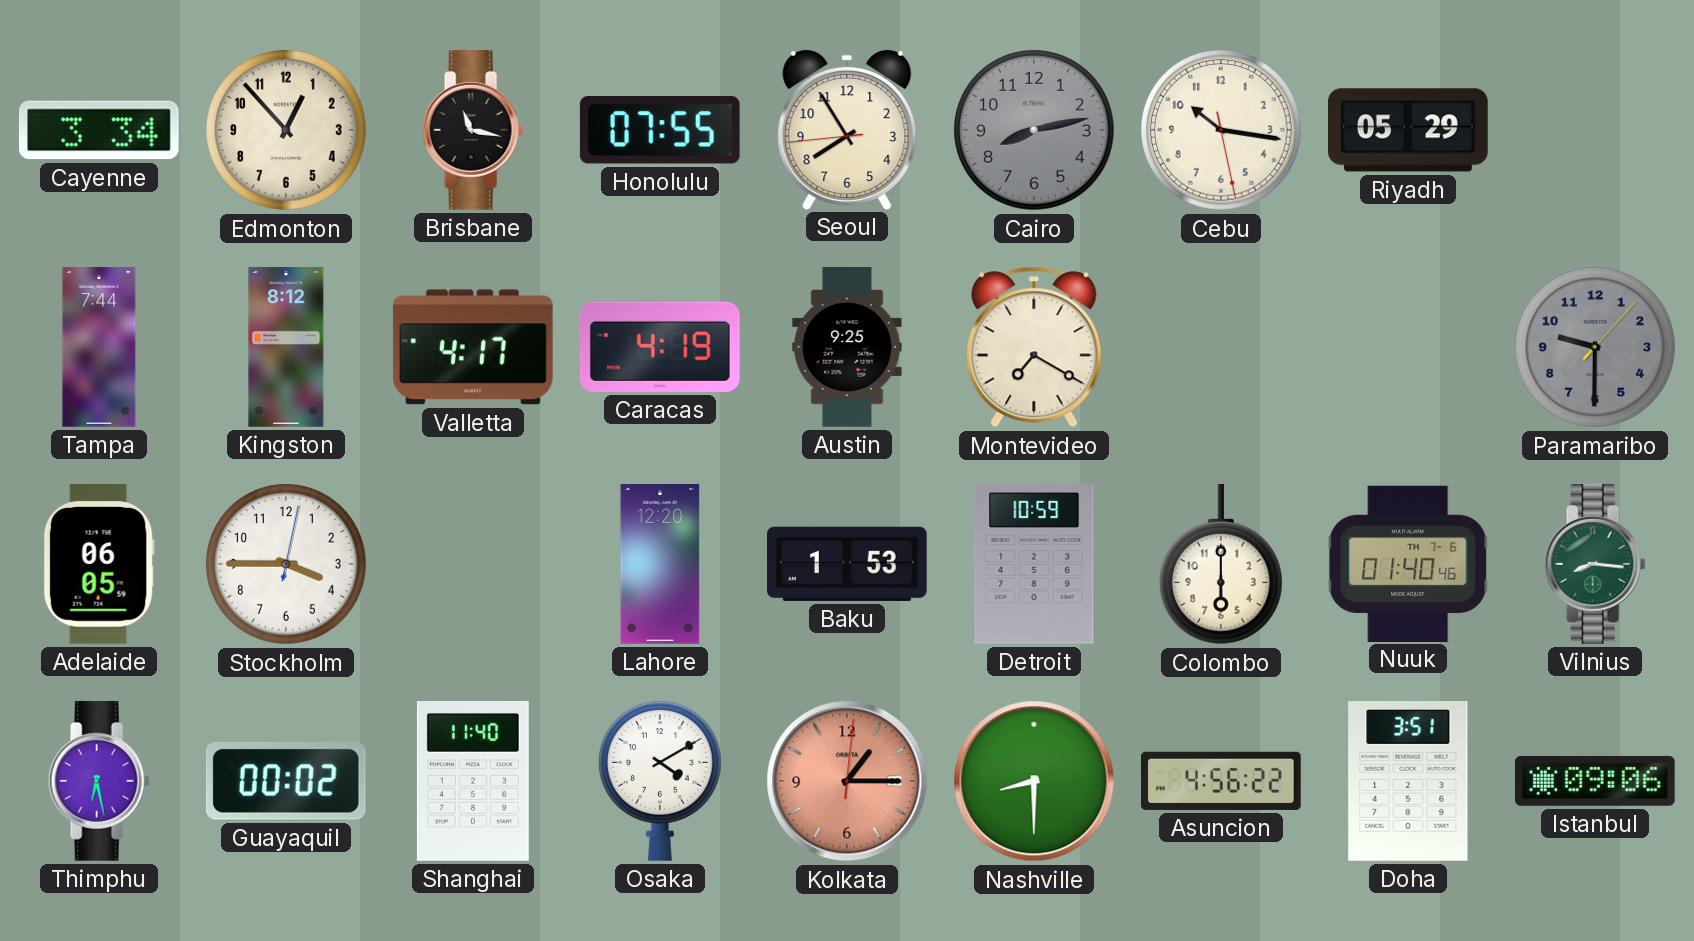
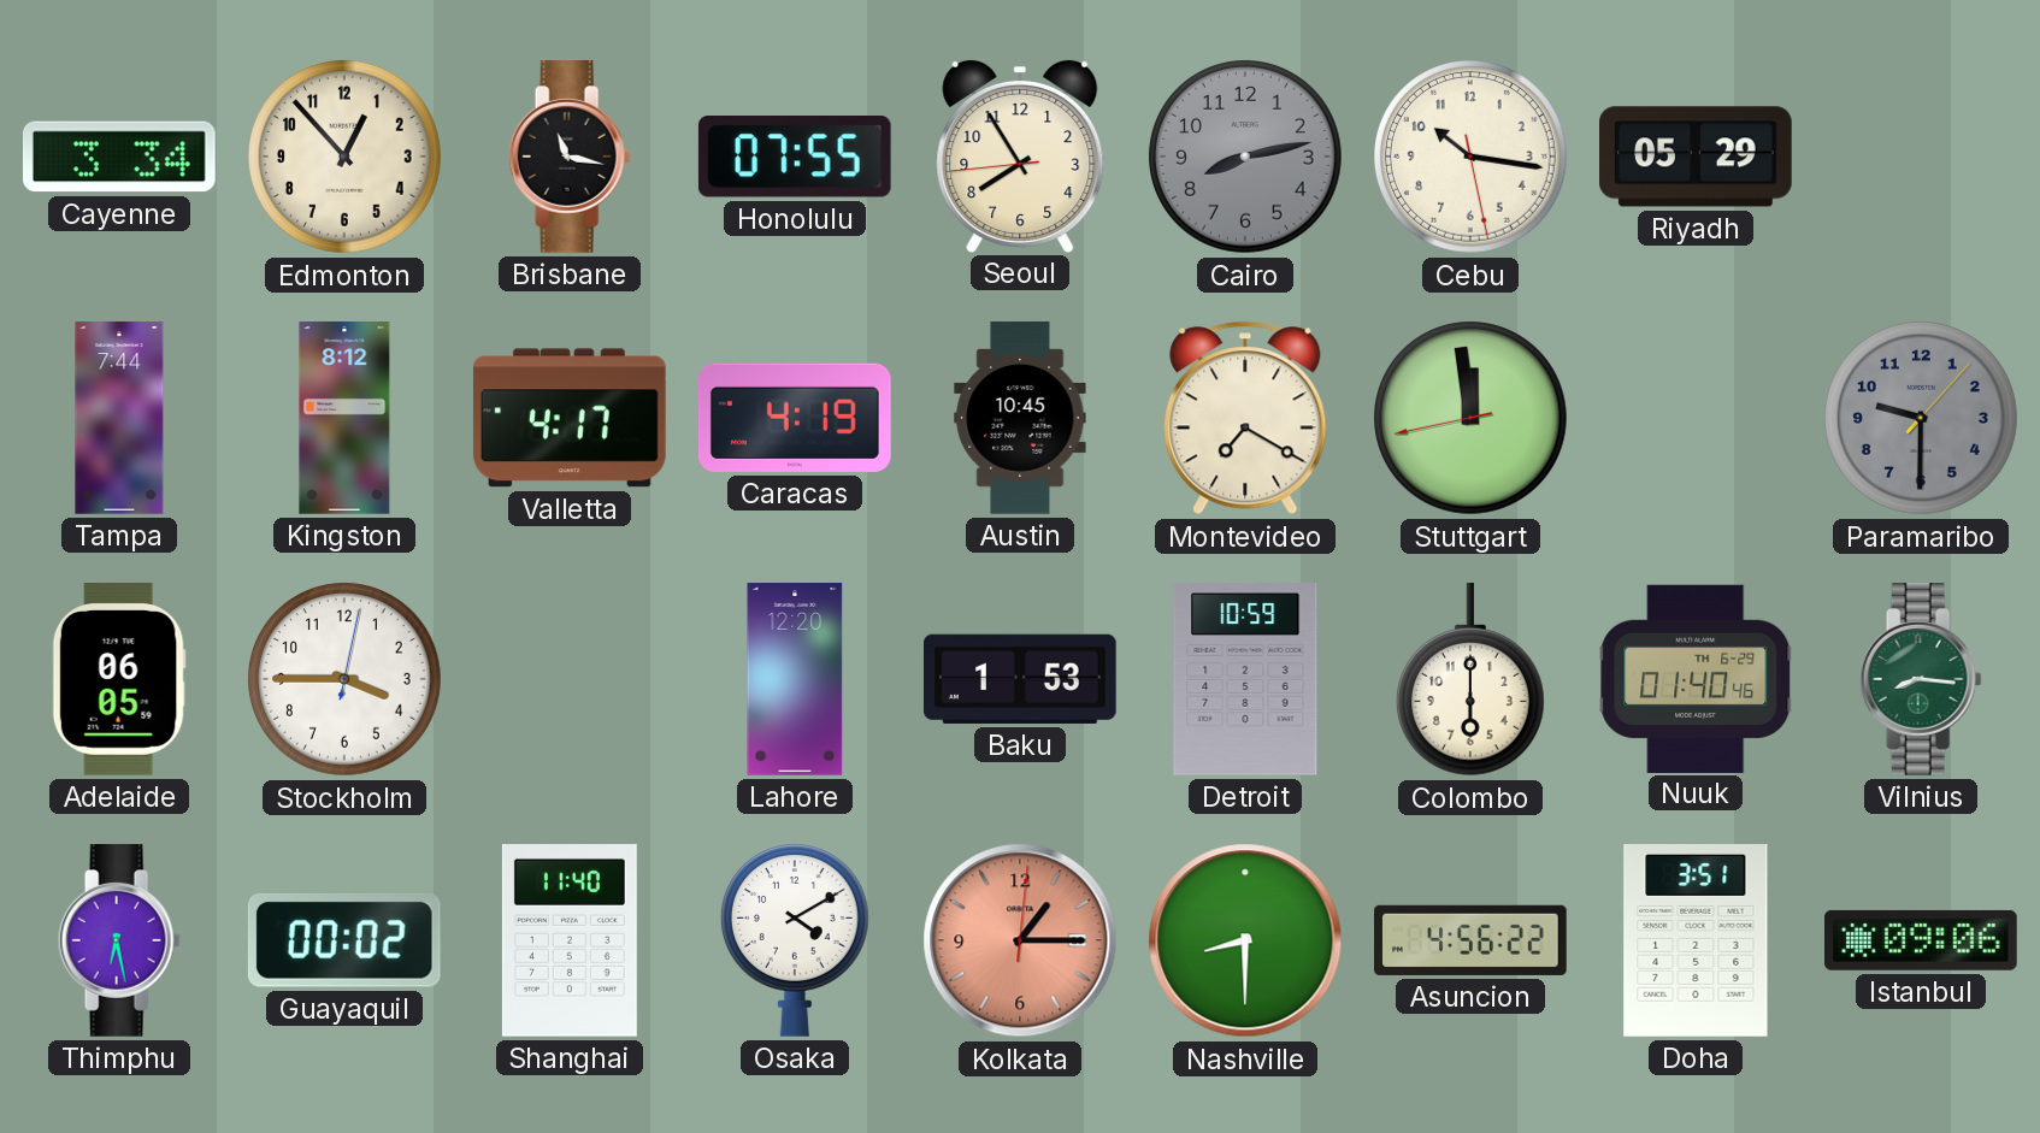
Austin: 9:25 -> 10:45
Stuttgart: none -> 11:58
Nuuk date: TH 7-6 -> TH 6-29
